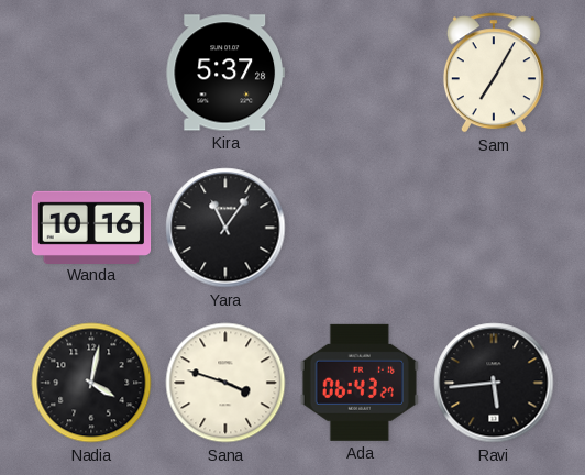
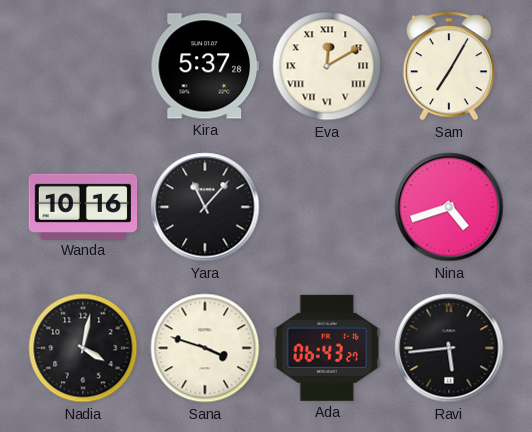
Eva: none -> 12:10
Yara: 11:06 -> 11:07
Nina: none -> 4:42
